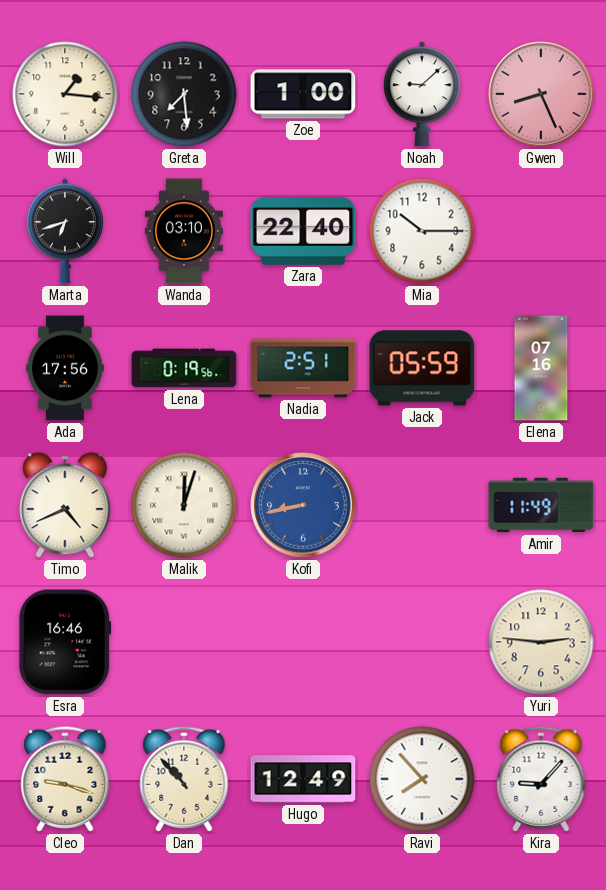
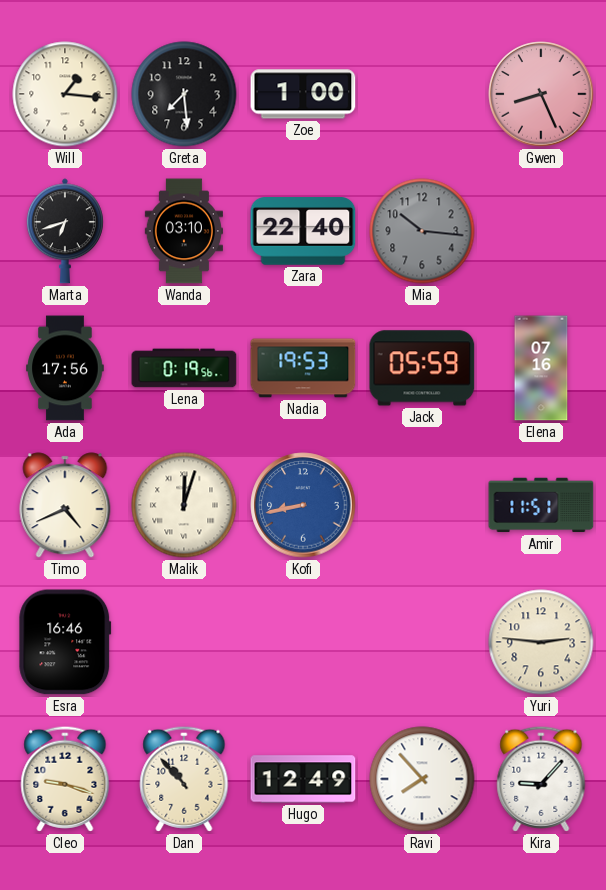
Noah: 9:08 -> none
Mia: 10:15 -> 10:16
Mia dial: white -> grey
Nadia: 2:51 -> 19:53
Amir: 11:49 -> 11:51
